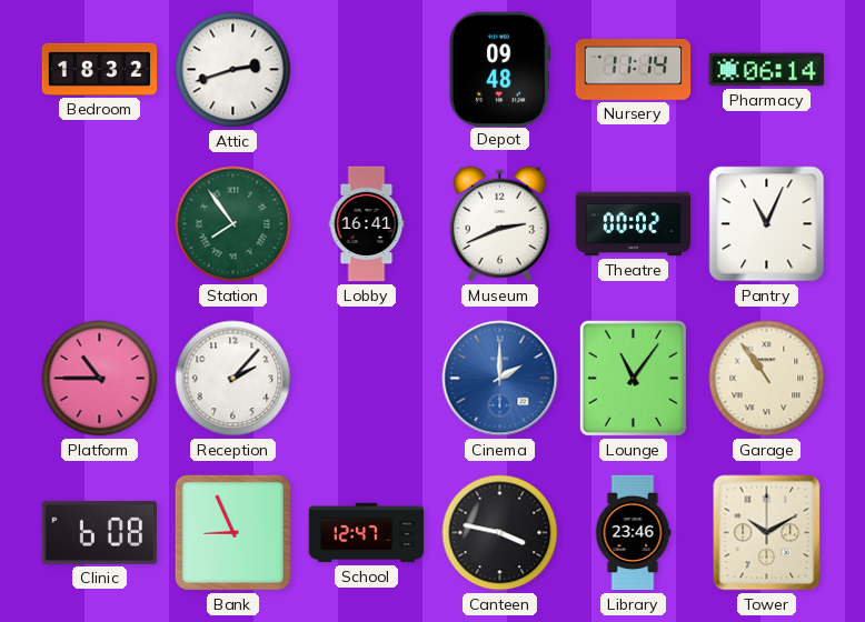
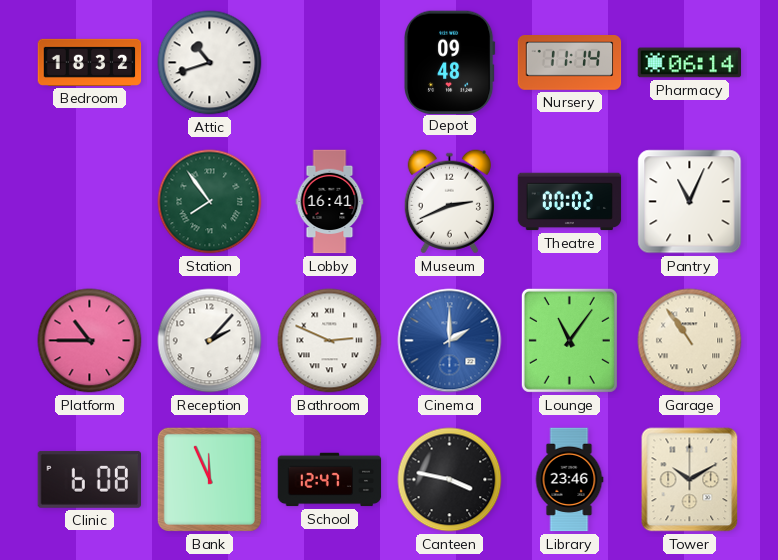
Attic: 2:42 -> 10:42
Bathroom: none -> 2:49
Bank: 8:56 -> 11:56
